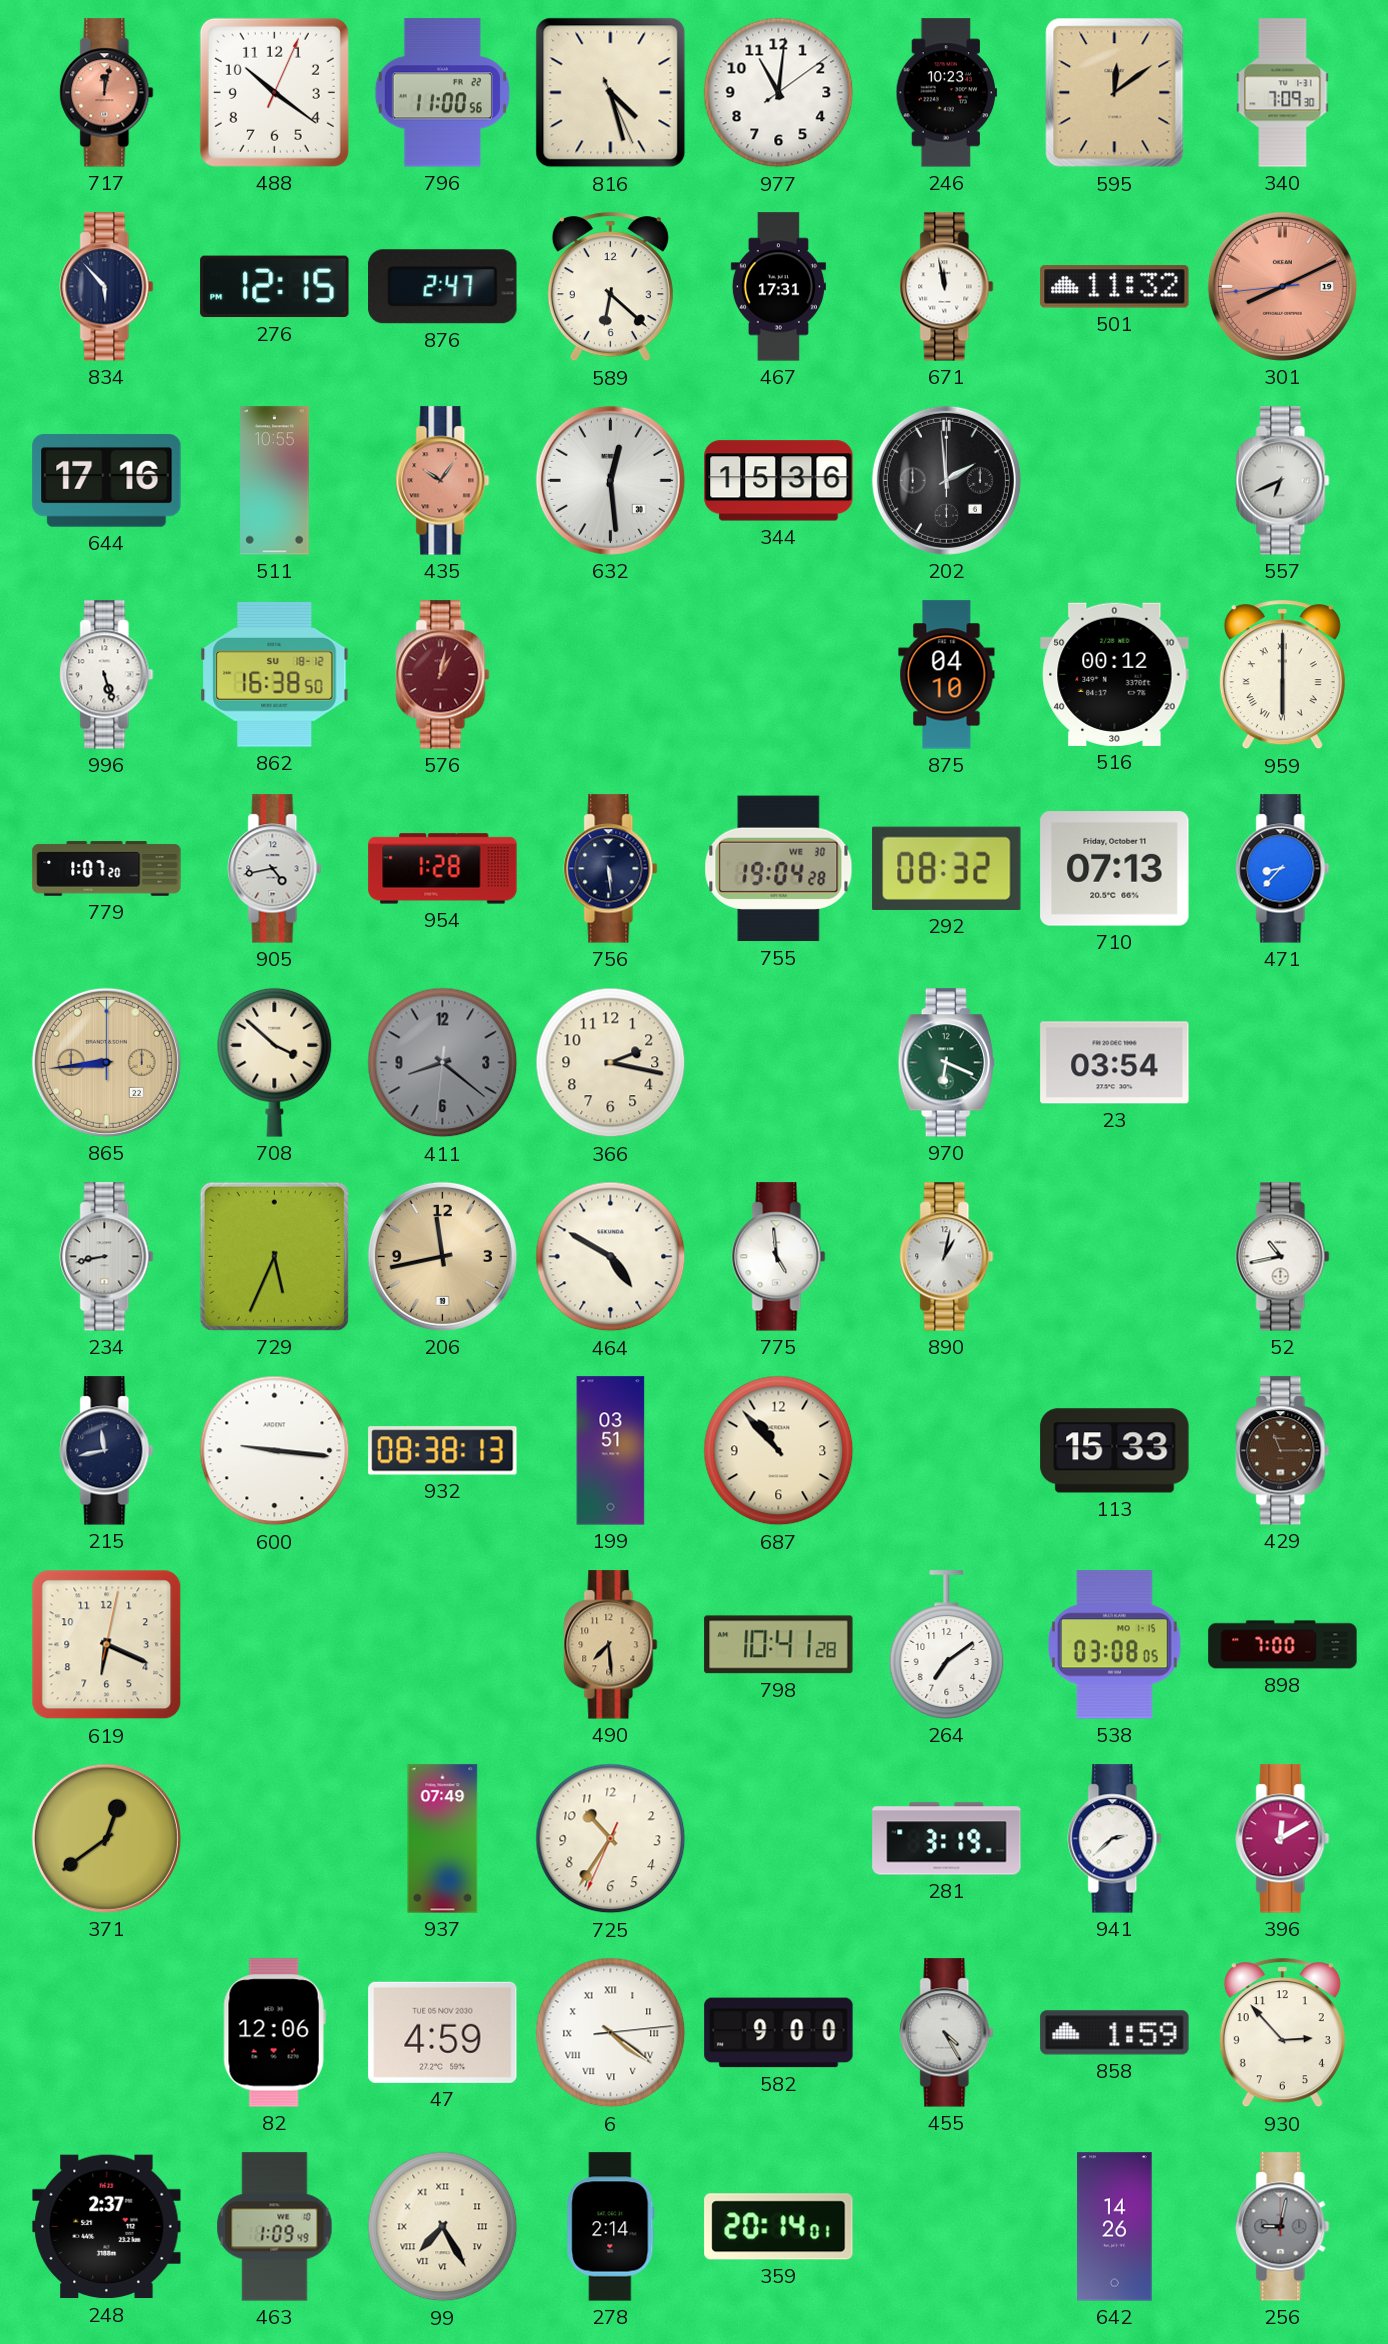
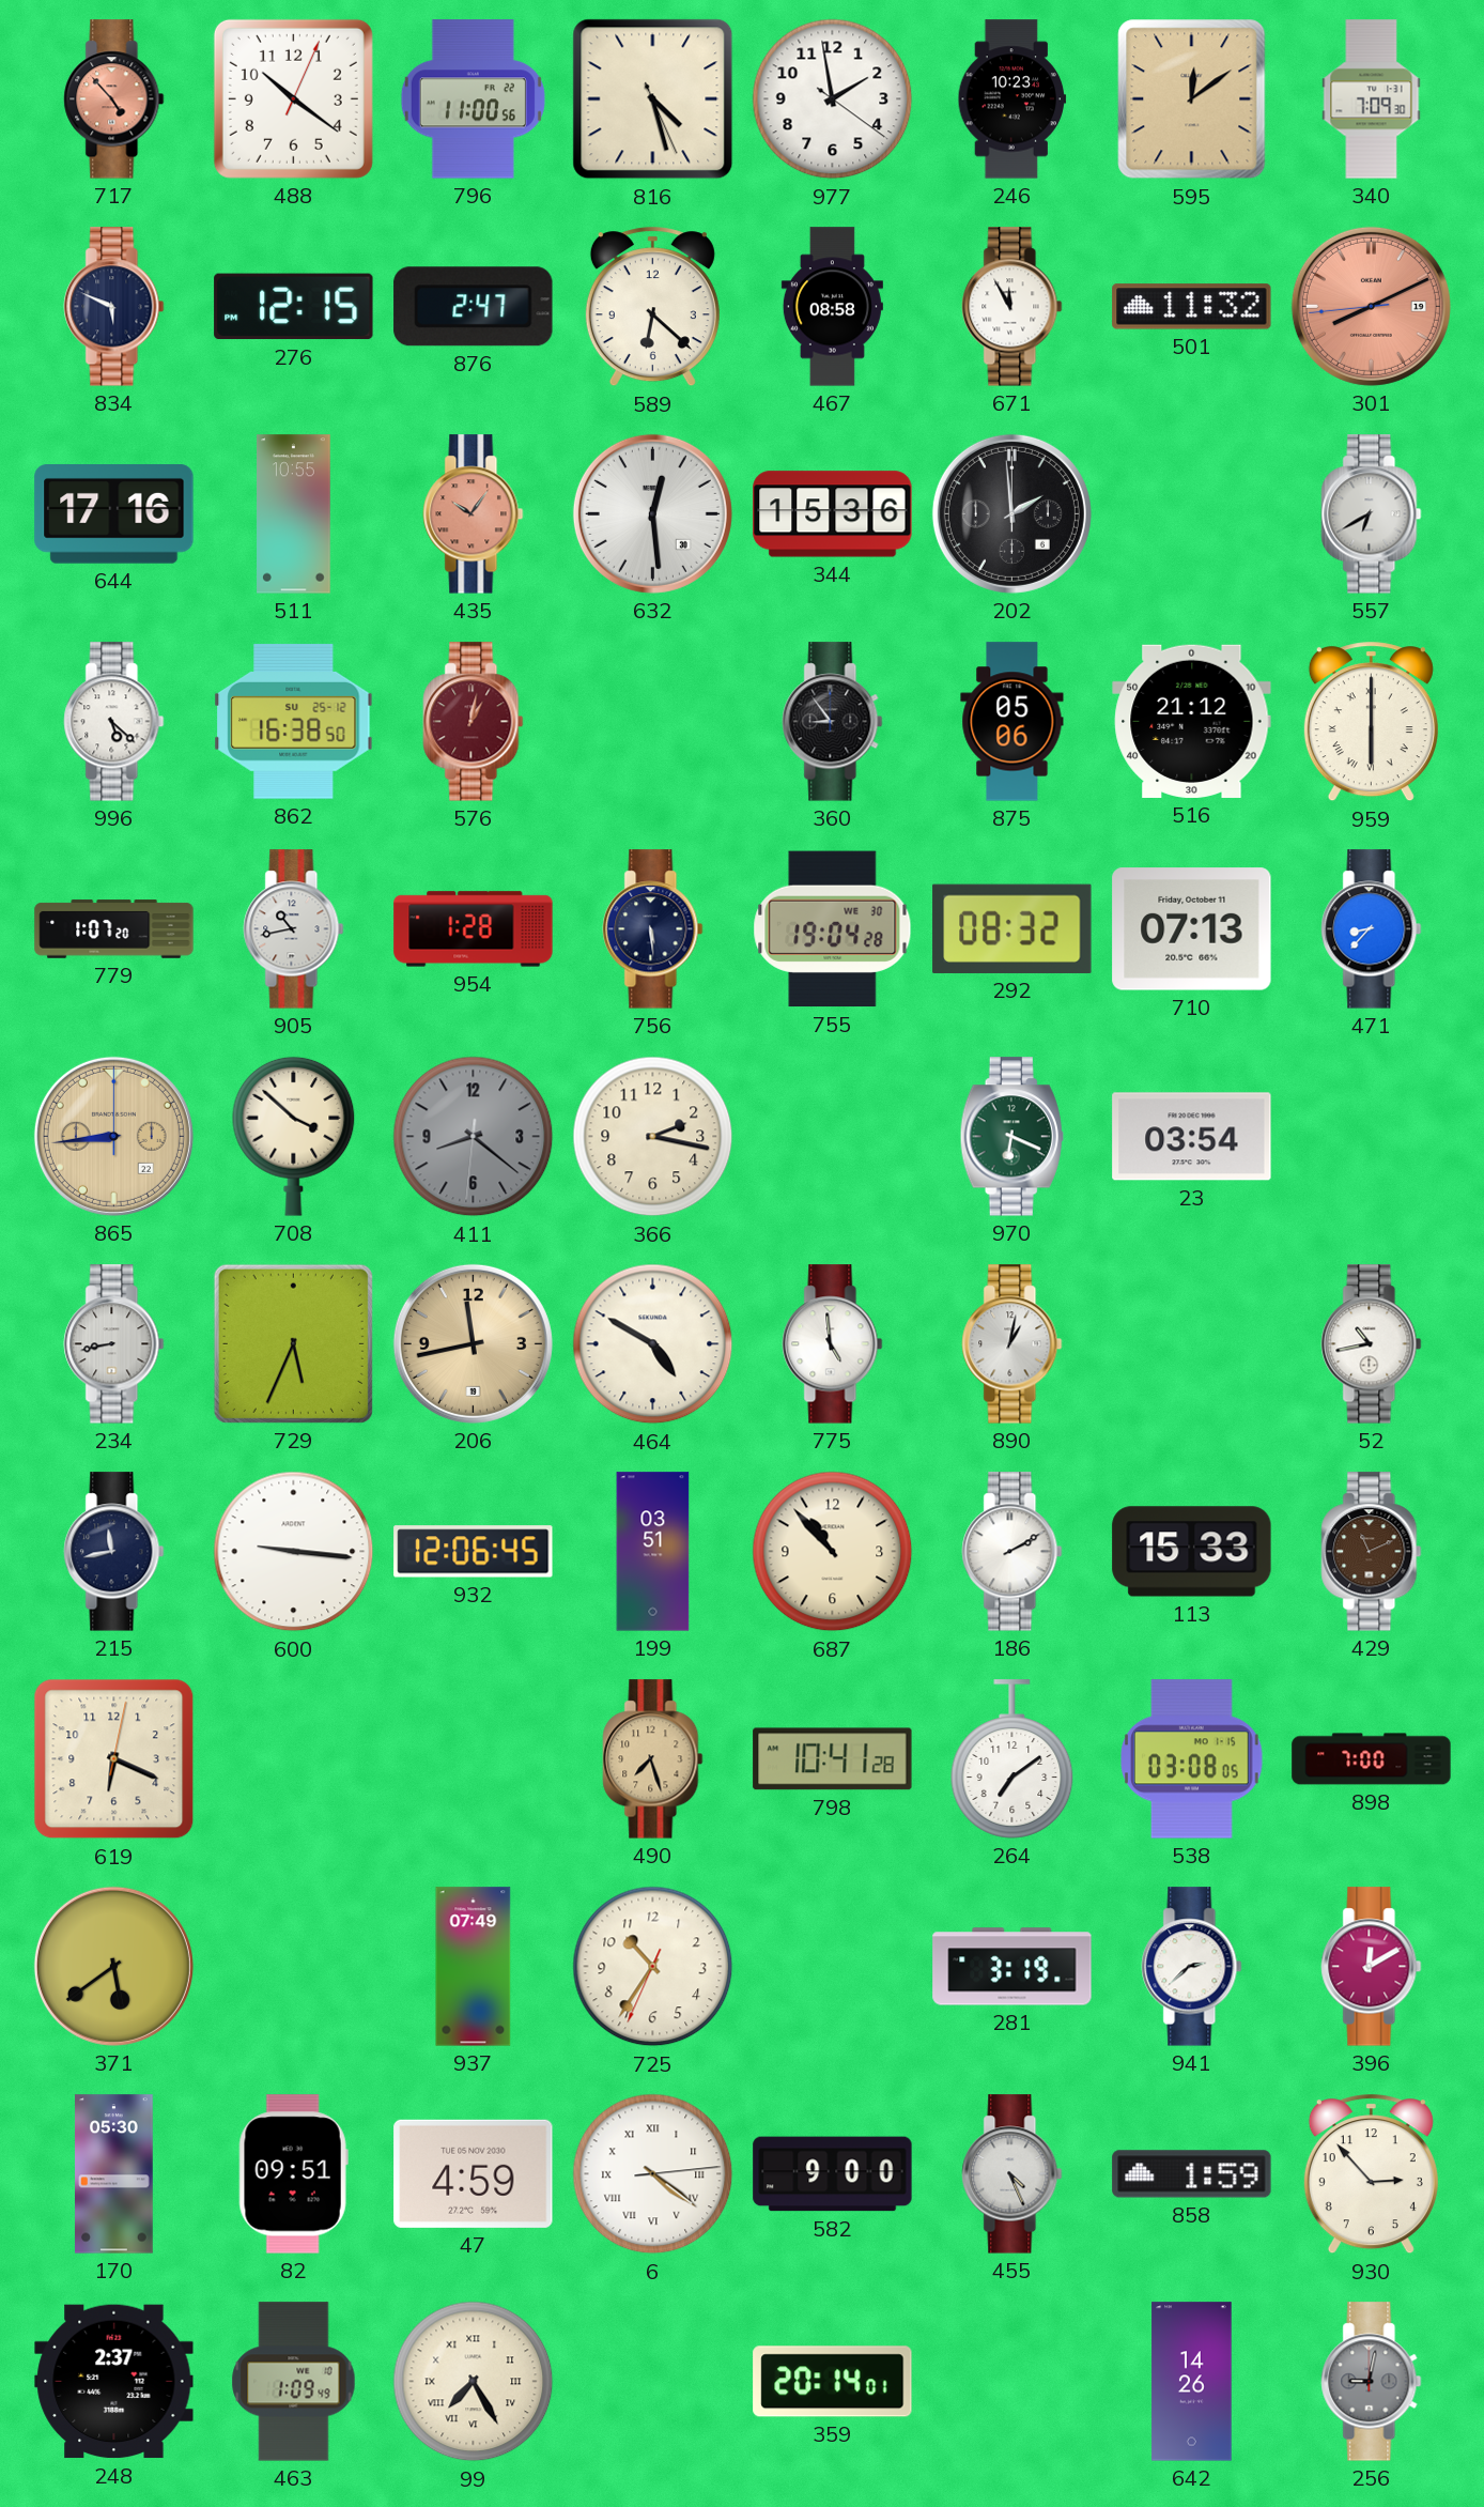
717: 12:02 -> 4:53
977: 11:01 -> 1:58
834: 5:53 -> 5:49
467: 17:31 -> 08:58
671: 11:58 -> 11:55
557: 6:41 -> 6:40
996: 5:27 -> 5:22
862 date: SU 18-12 -> SU 25-12
360: none -> 8:54
875: 04:10 -> 05:06
516: 00:12 -> 21:12
905: 4:43 -> 10:43
932: 08:38 -> 12:06
186: none -> 2:10
429: 11:15 -> 11:11
490: 7:29 -> 7:27
371: 12:39 -> 5:39
170: none -> 05:30
82: 12:06 -> 09:51
455: 4:25 -> 4:26
278: 2:14 -> none
